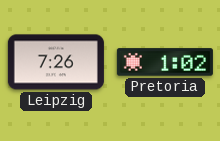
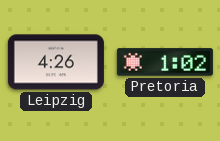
Leipzig: 7:26 -> 4:26
